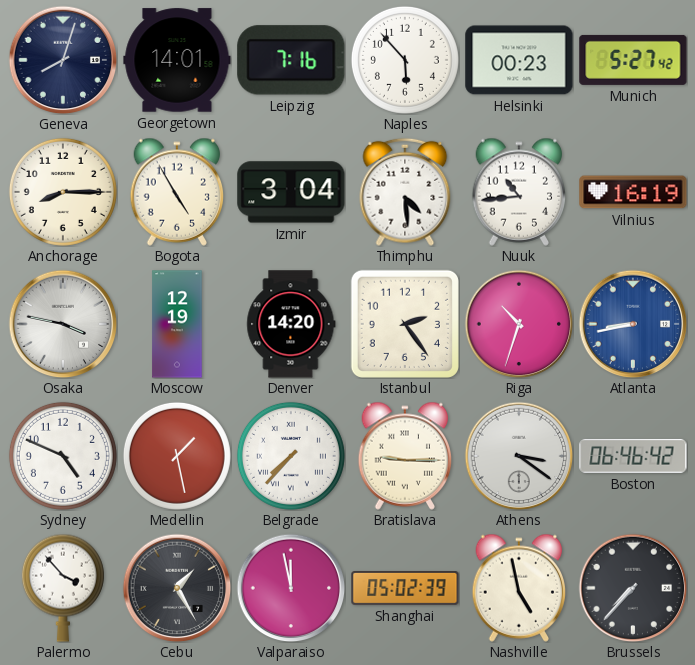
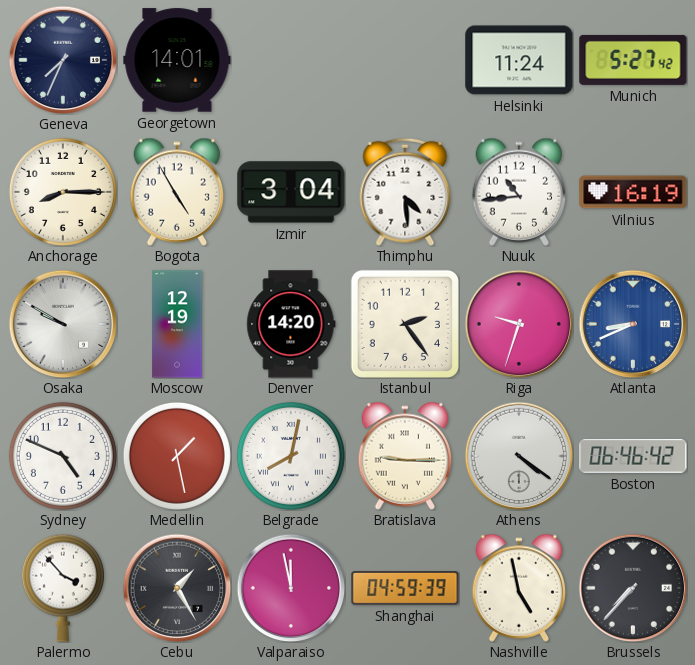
Geneva: 8:03 -> 7:34
Leipzig: 7:16 -> none
Naples: 5:53 -> none
Helsinki: 00:23 -> 11:24
Osaka: 3:47 -> 9:50
Riga: 10:33 -> 9:33
Atlanta: 8:43 -> 8:41
Belgrade: 7:37 -> 8:02
Athens: 3:21 -> 4:21
Shanghai: 05:02 -> 04:59
